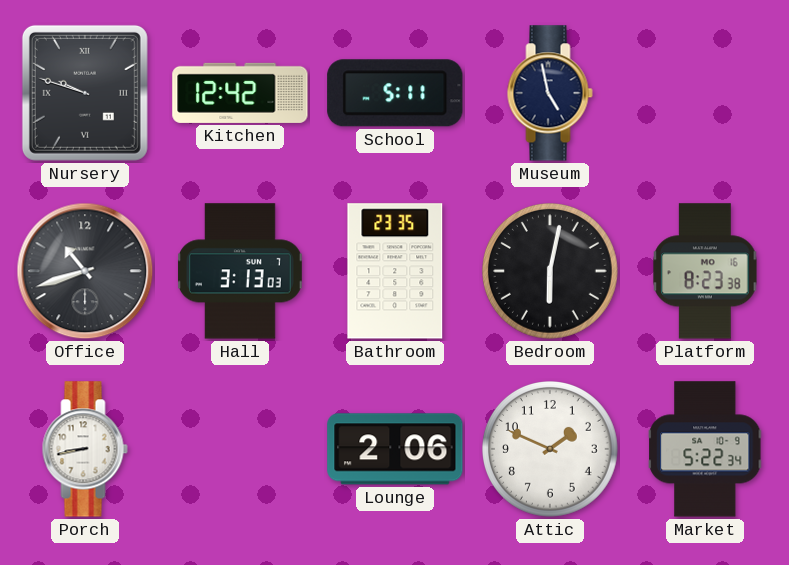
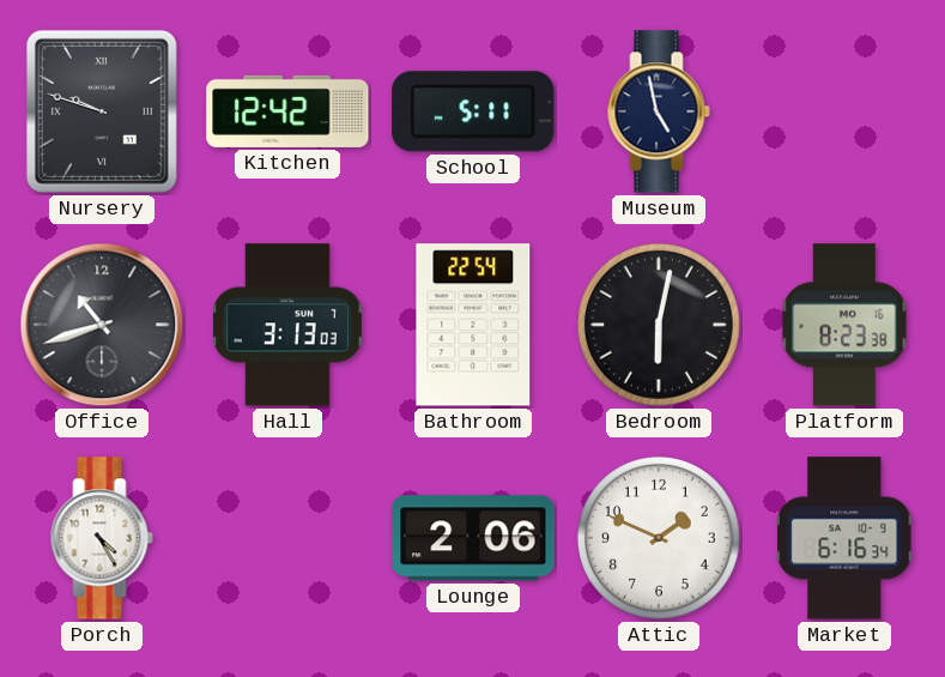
Bathroom: 23:35 -> 22:54
Porch: 8:43 -> 4:25
Market: 5:22 -> 6:16
